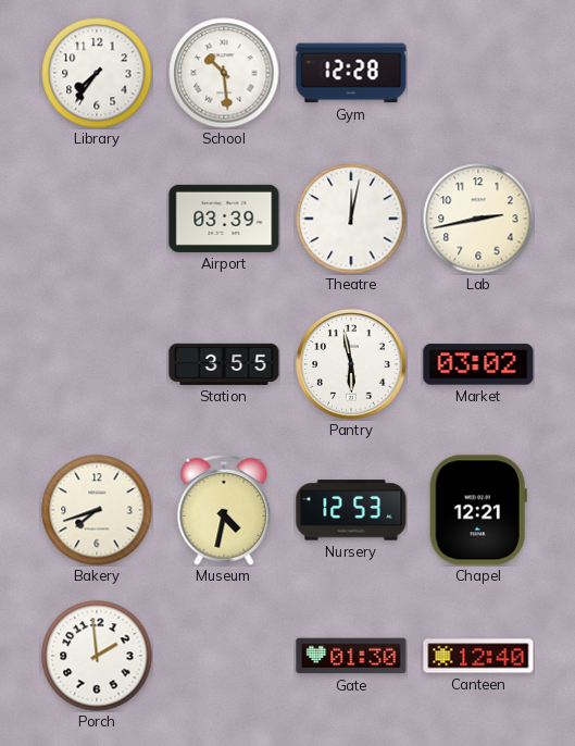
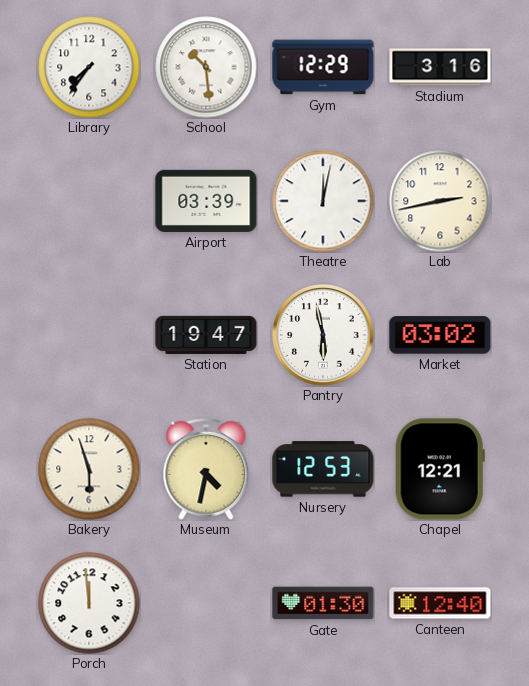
Gym: 12:28 -> 12:29
Stadium: none -> 3:16
Station: 3:55 -> 19:47
Bakery: 7:42 -> 5:57
Porch: 1:59 -> 11:59
